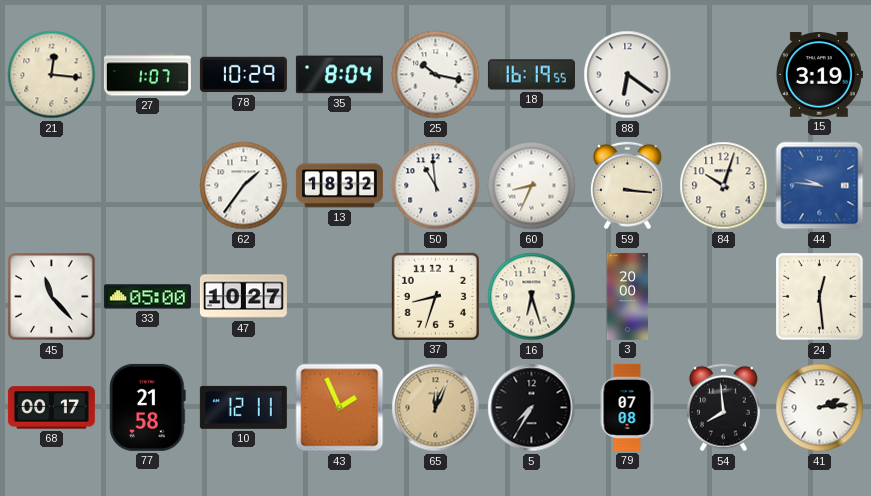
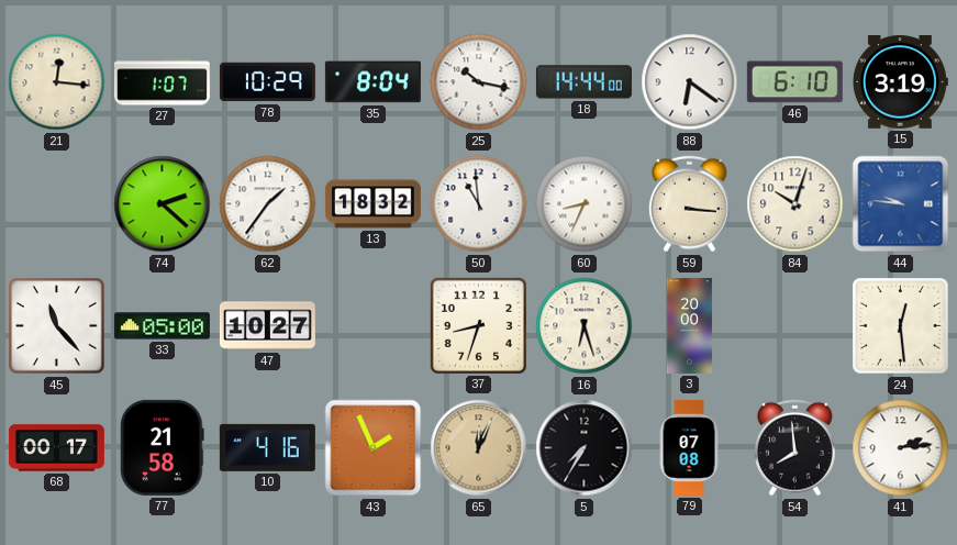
18: 16:19 -> 14:44
46: none -> 6:10
74: none -> 2:22
10: 12:11 -> 4:16
